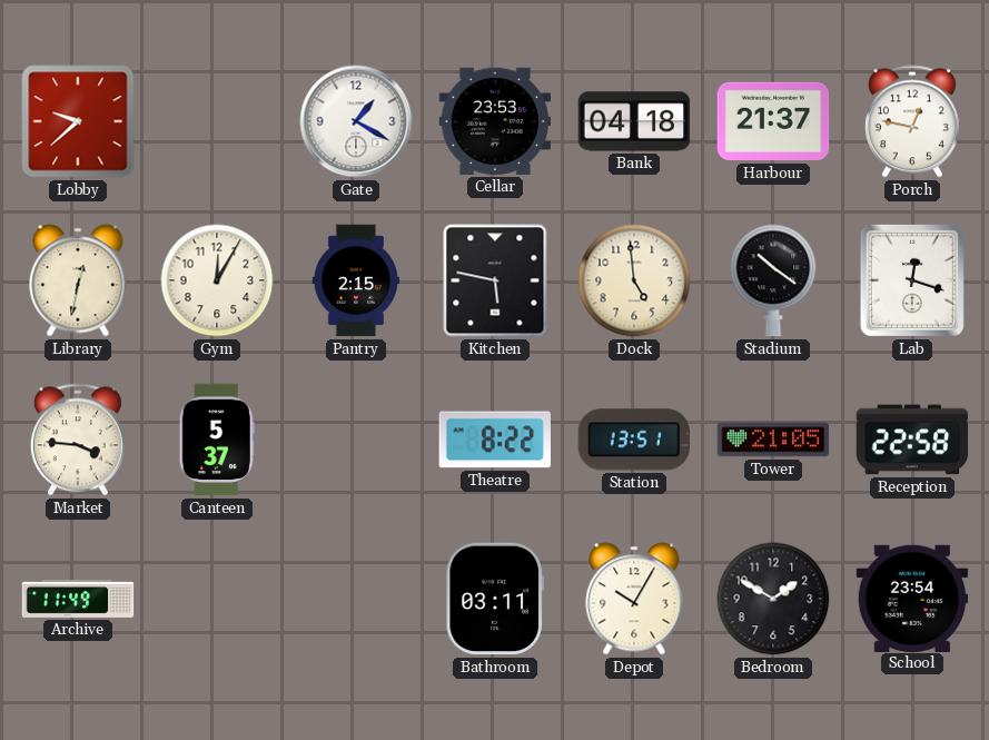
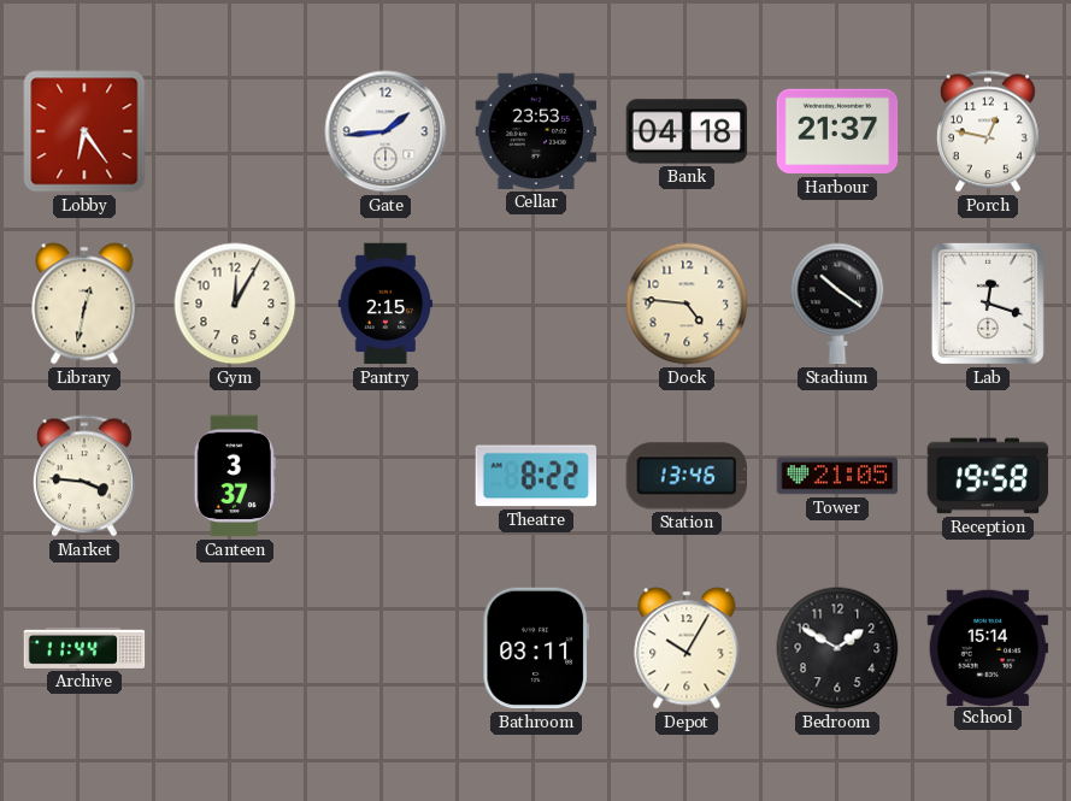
Lobby: 9:38 -> 6:24
Gate: 1:20 -> 1:44
Kitchen: 5:47 -> none
Dock: 4:59 -> 4:46
Canteen: 5:37 -> 3:37
Station: 13:51 -> 13:46
Reception: 22:58 -> 19:58
Archive: 11:49 -> 11:44
School: 23:54 -> 15:14
